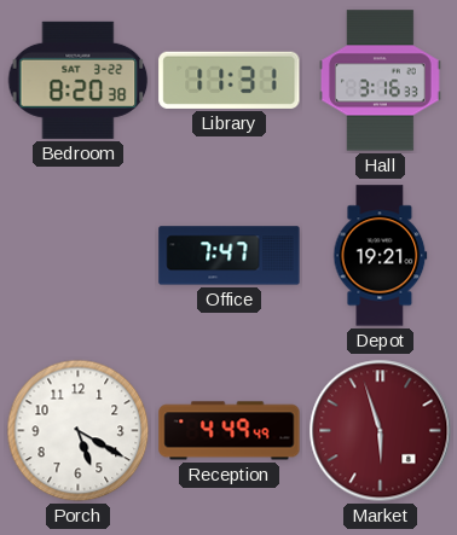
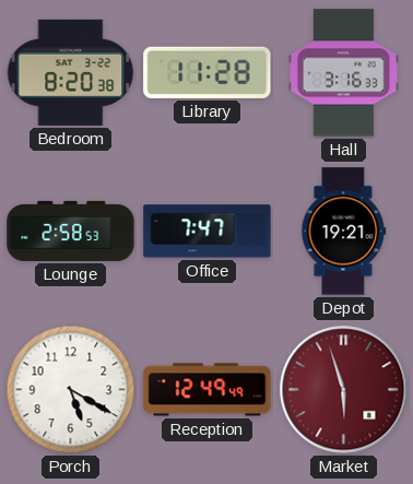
Library: 11:31 -> 11:28
Lounge: none -> 2:58
Reception: 4:49 -> 12:49
